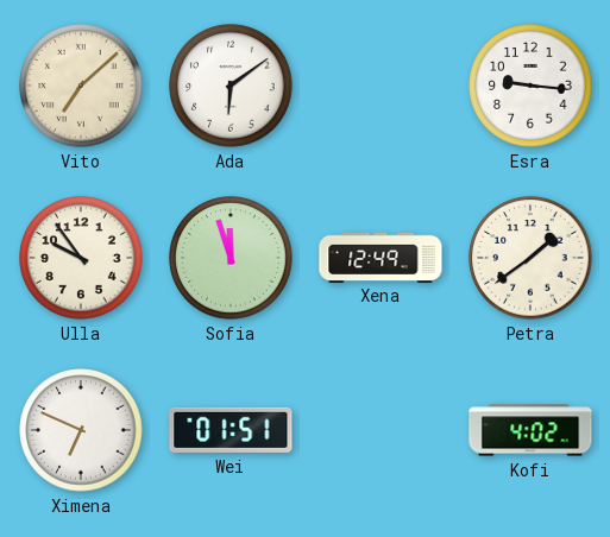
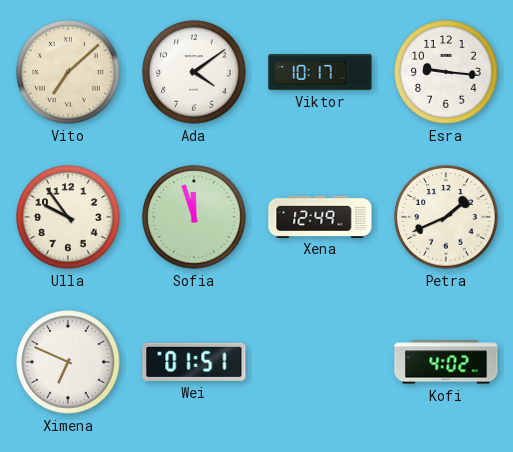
Ada: 6:09 -> 4:09
Viktor: none -> 10:17
Petra: 1:39 -> 1:41
